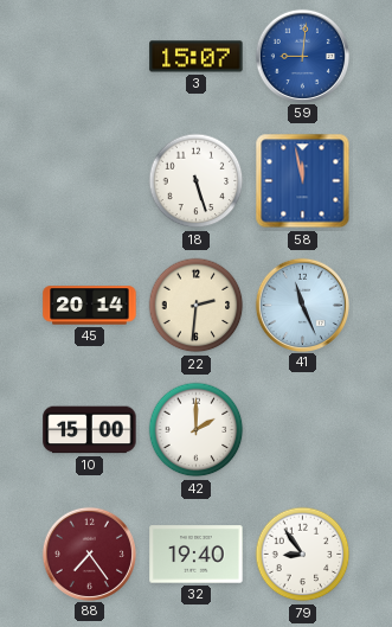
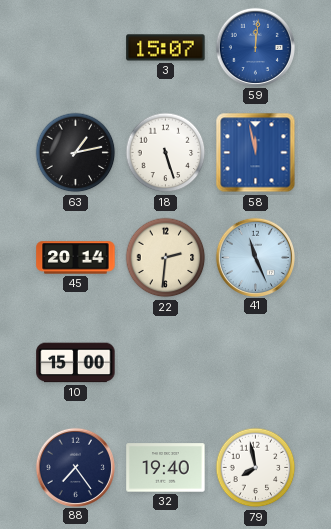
59: 9:01 -> 12:01
63: none -> 1:13
42: 2:00 -> none
88 dial: burgundy -> navy
79: 8:54 -> 7:58
